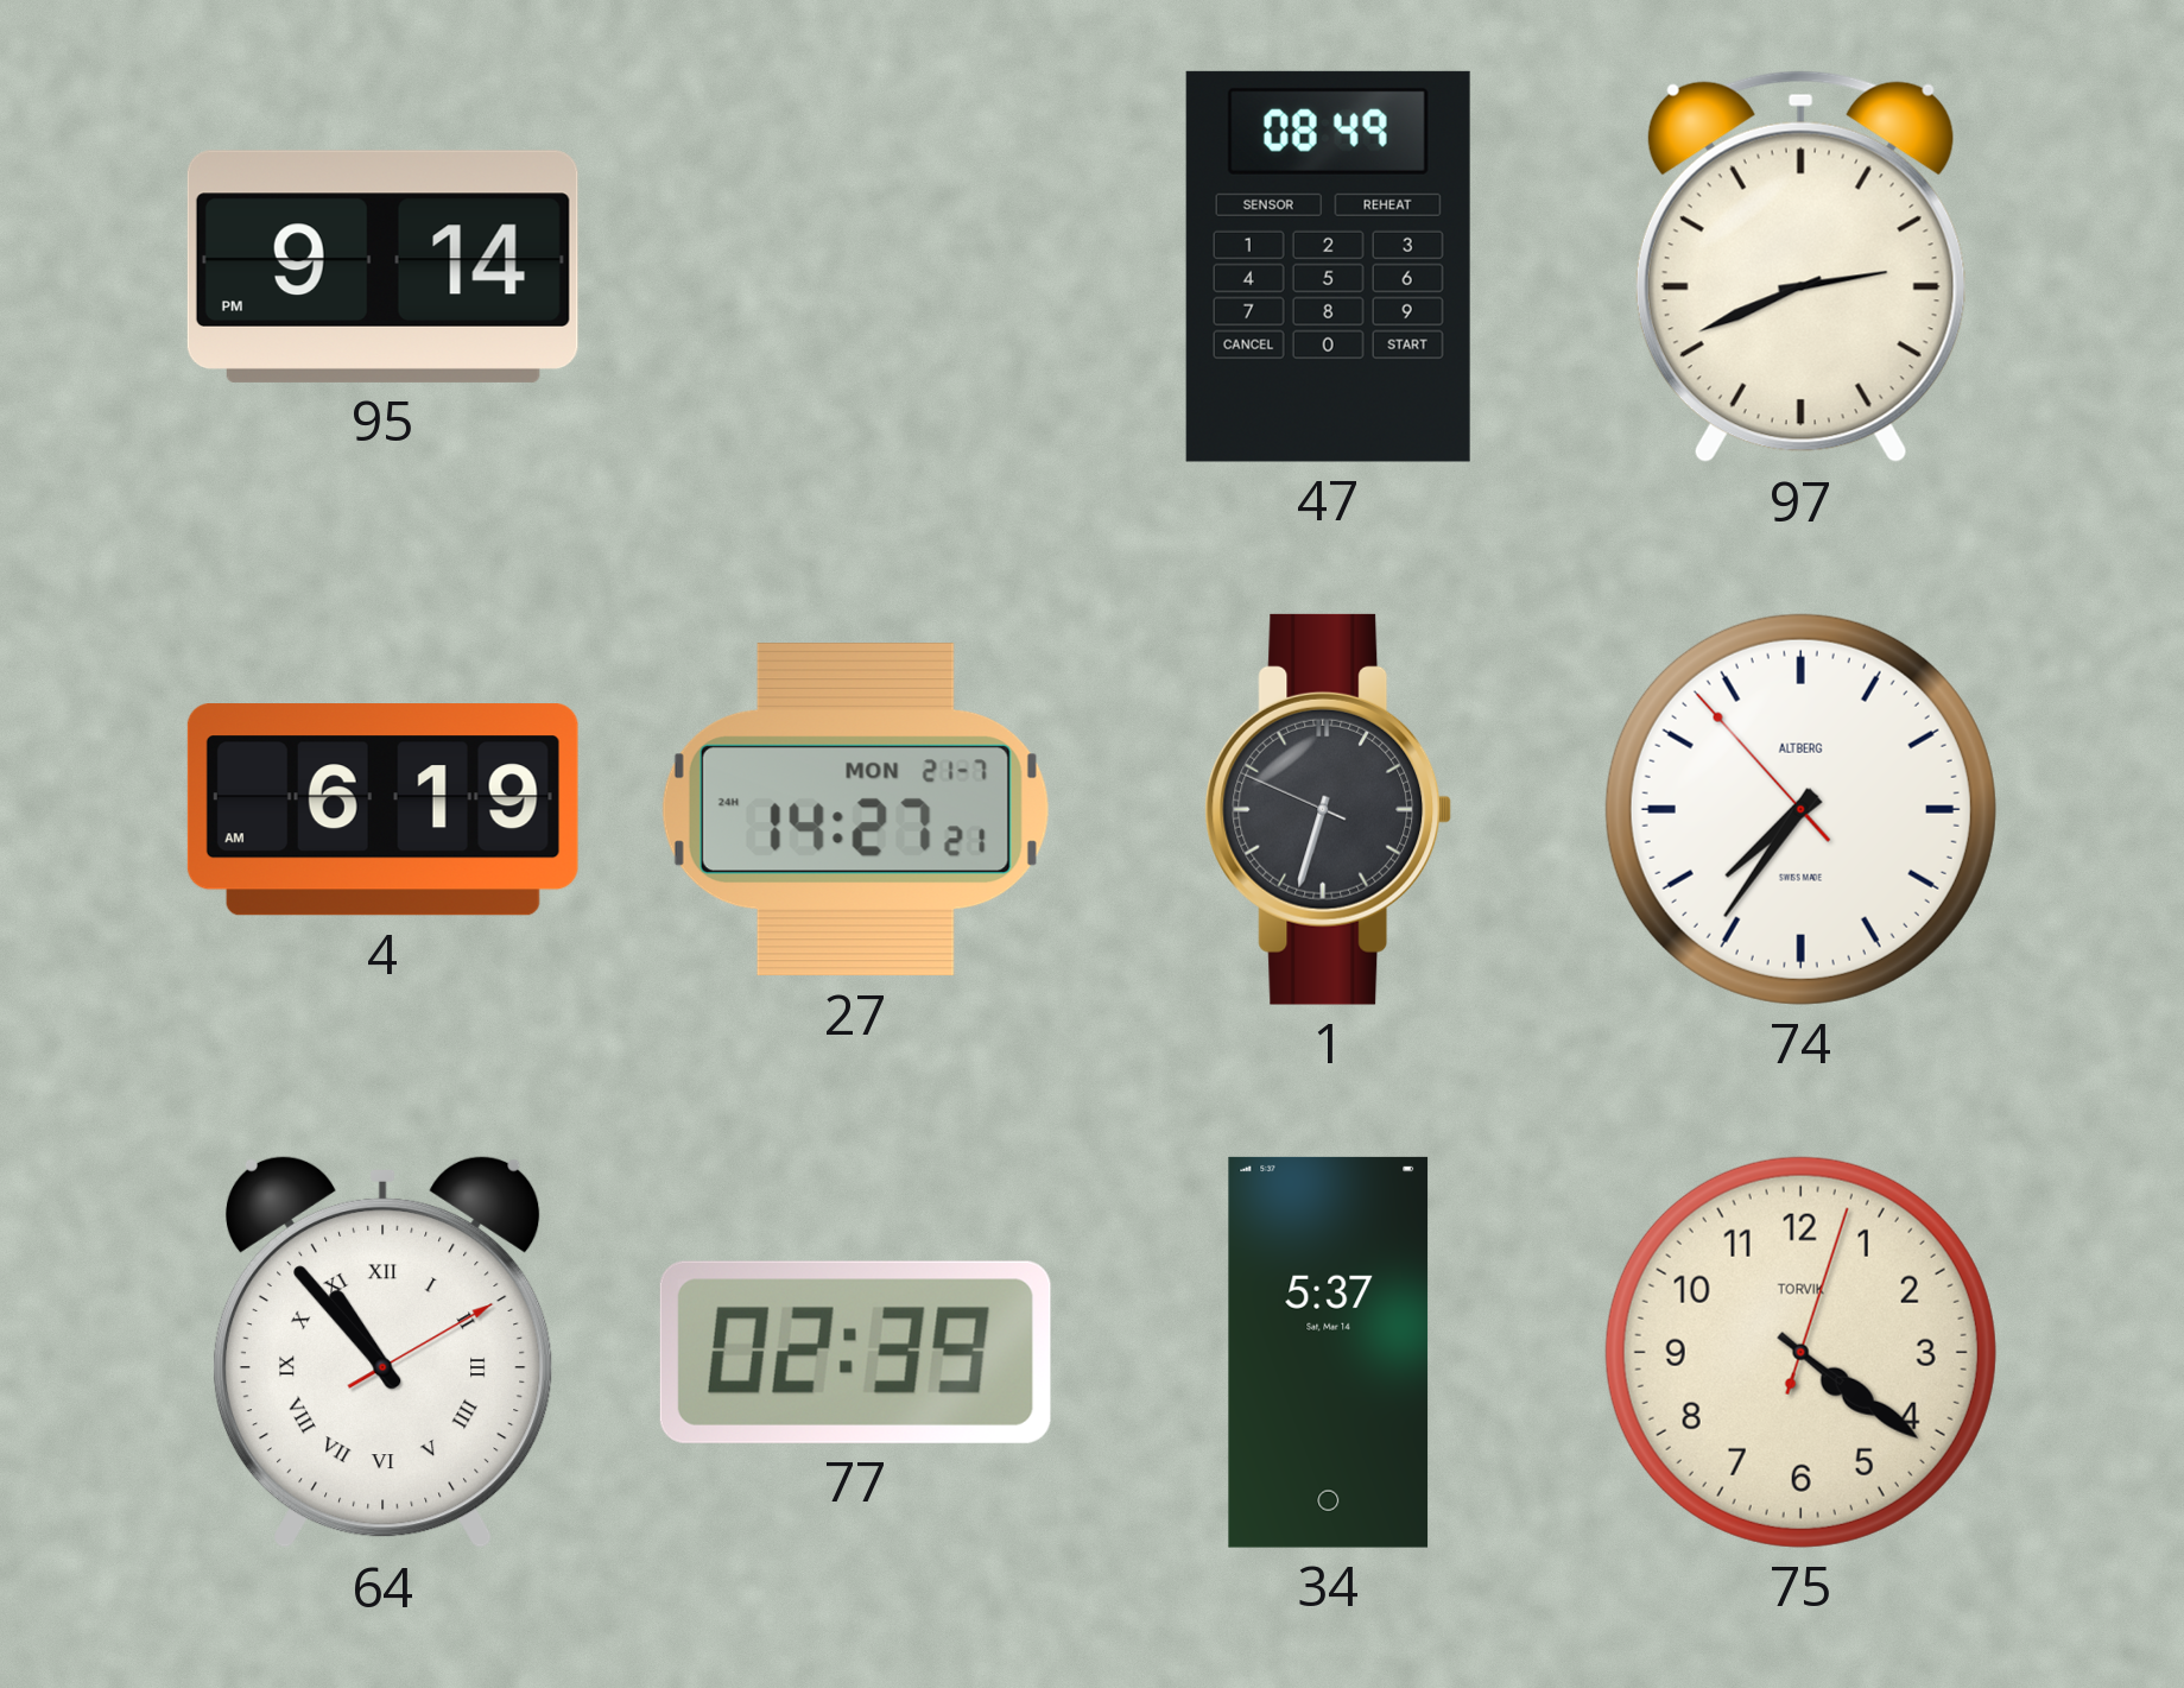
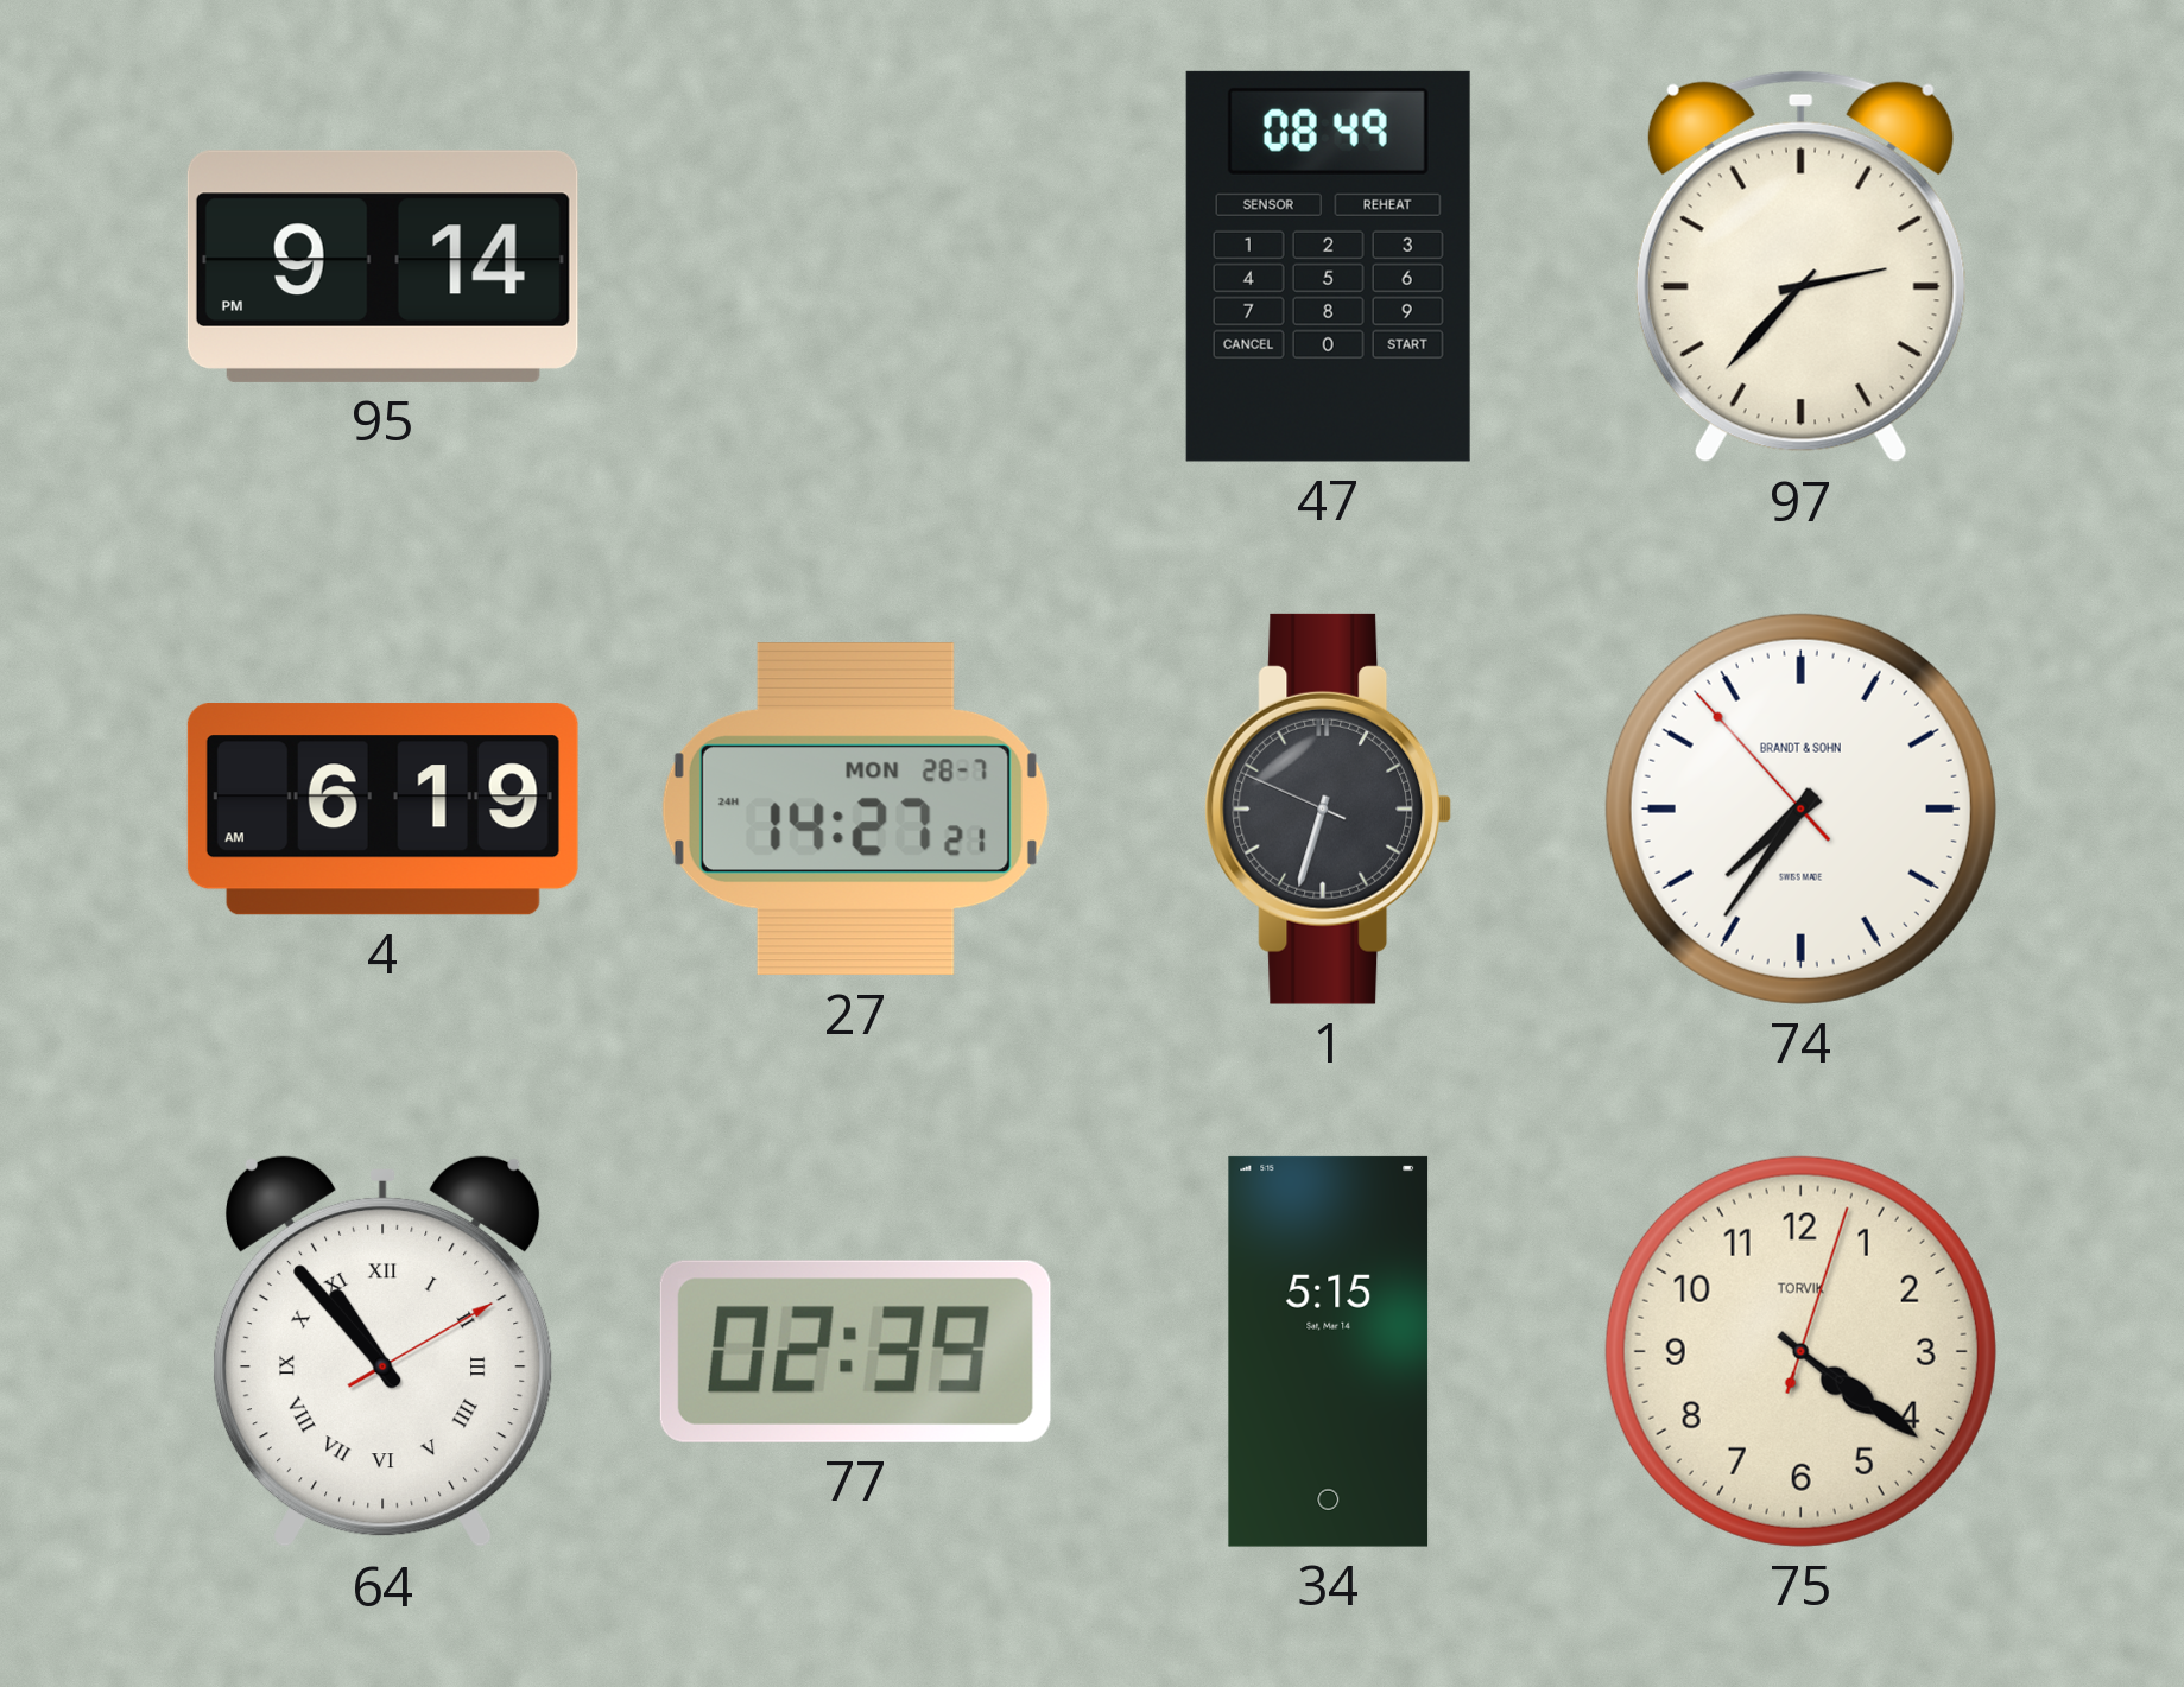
97: 2:41 -> 2:37
27 date: MON 21-7 -> MON 28-7
74 brand: ALTBERG -> BRANDT & SOHN
34: 5:37 -> 5:15
